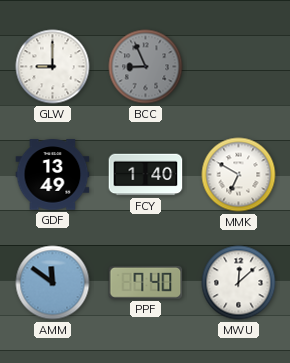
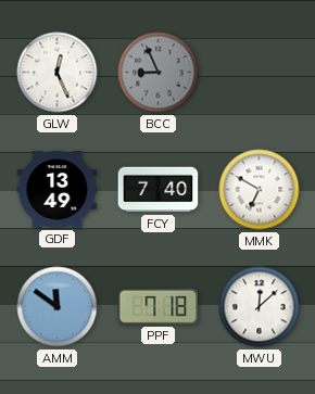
GLW: 9:00 -> 12:26
FCY: 1:40 -> 7:40
PPF: 7:40 -> 7:18
